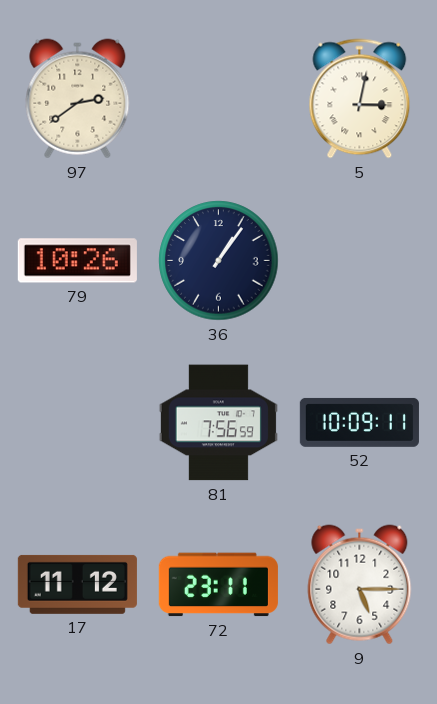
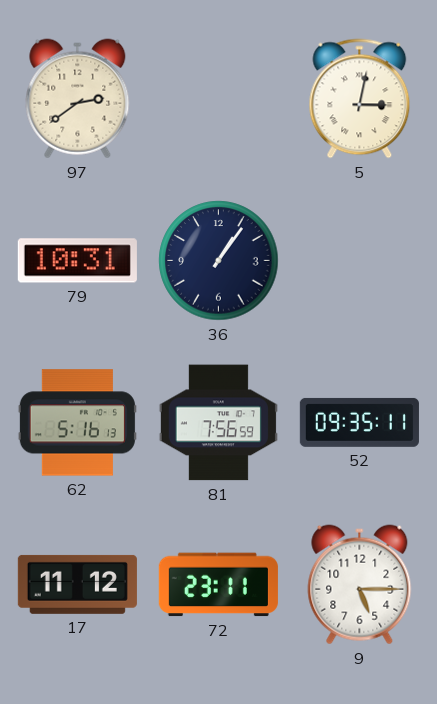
79: 10:26 -> 10:31
62: none -> 5:16
52: 10:09 -> 09:35
